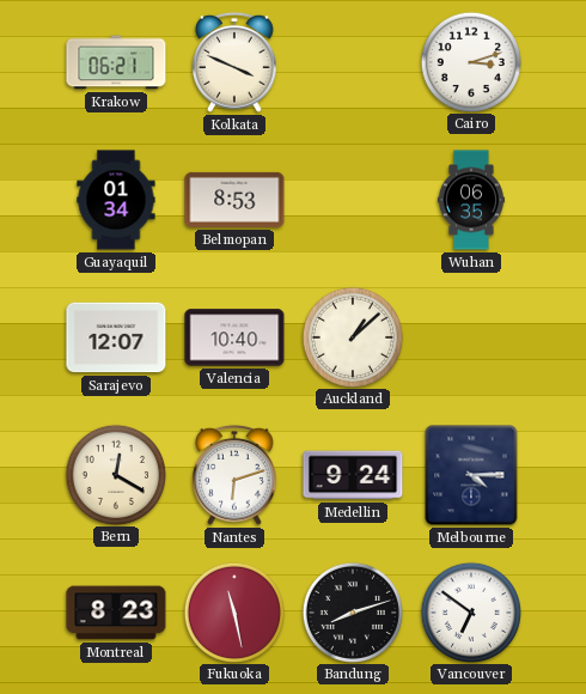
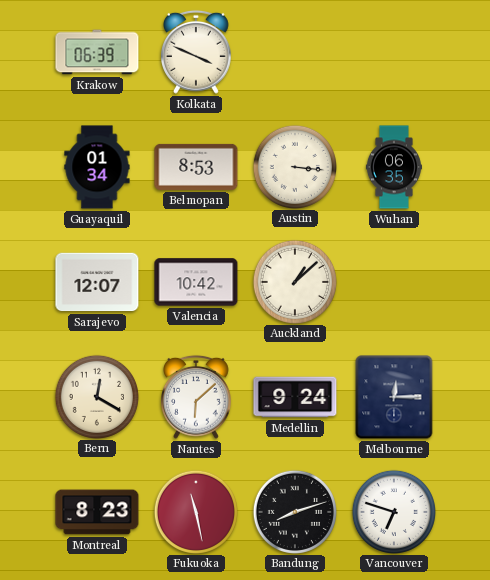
Krakow: 06:21 -> 06:39
Cairo: 3:12 -> none
Austin: none -> 3:16
Valencia: 10:40 -> 10:42
Nantes: 6:12 -> 6:08
Melbourne: 4:15 -> 12:15
Vancouver: 6:51 -> 6:48
